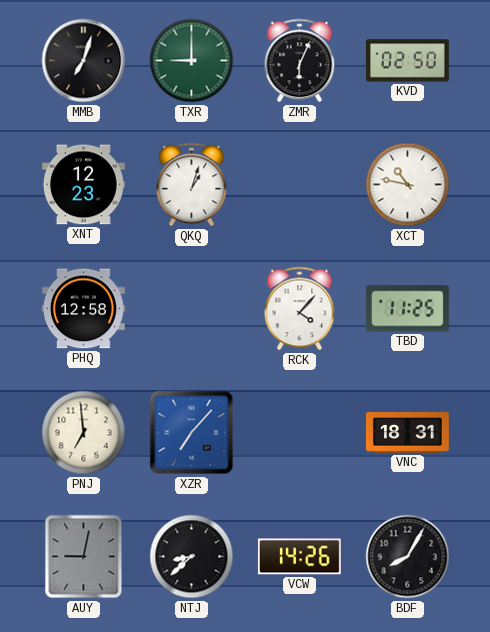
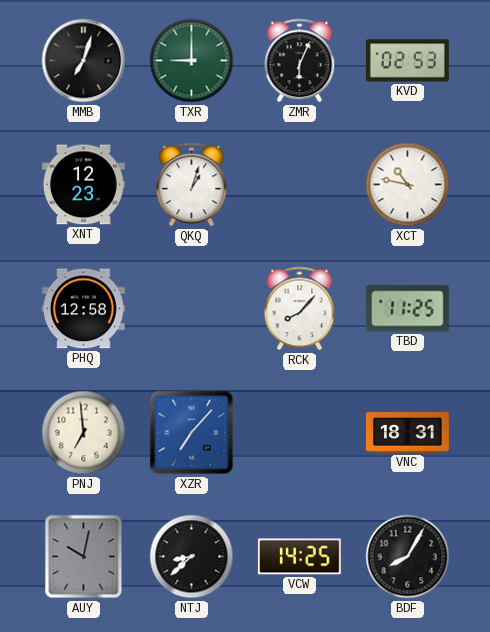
KVD: 02:50 -> 02:53
RCK: 4:07 -> 8:07
AUY: 9:02 -> 10:02
VCW: 14:26 -> 14:25
